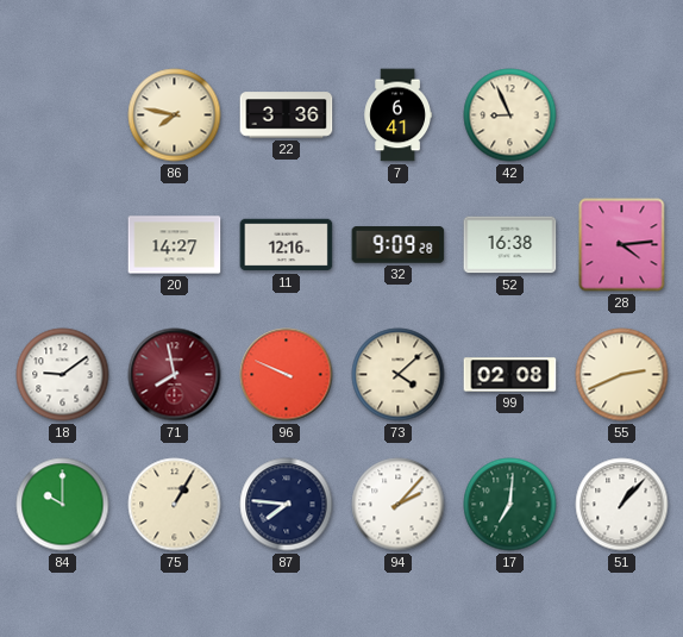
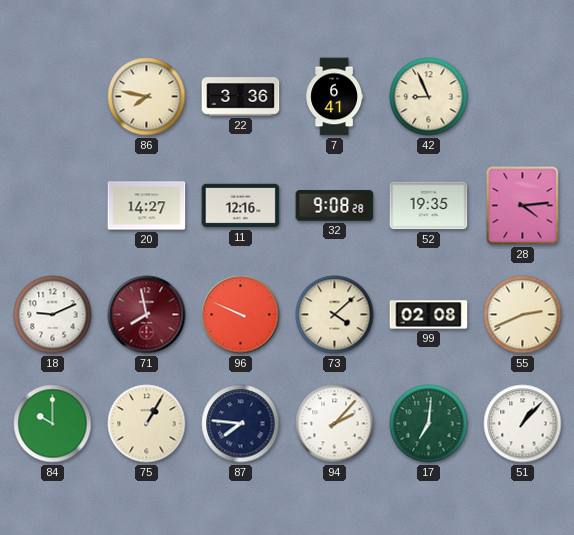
32: 9:09 -> 9:08
52: 16:38 -> 19:35
18: 9:09 -> 9:11
